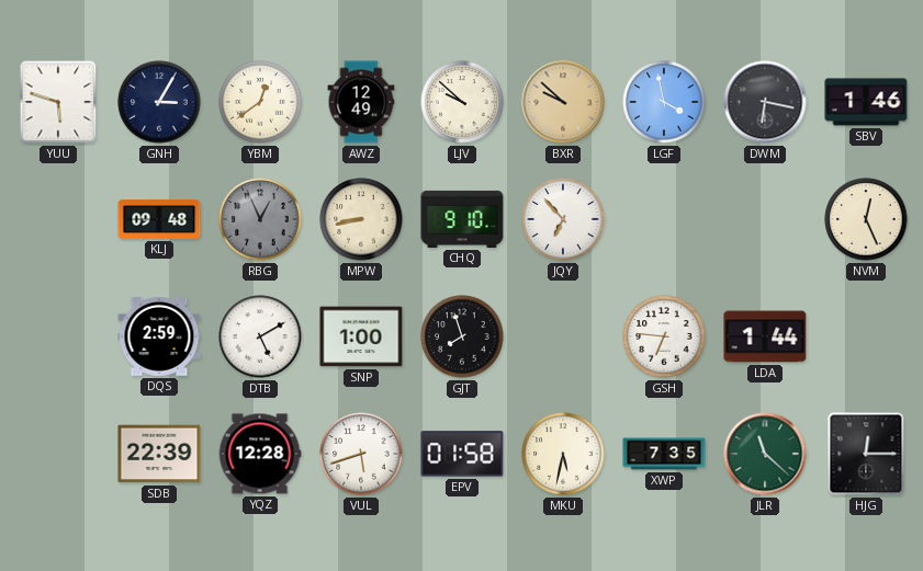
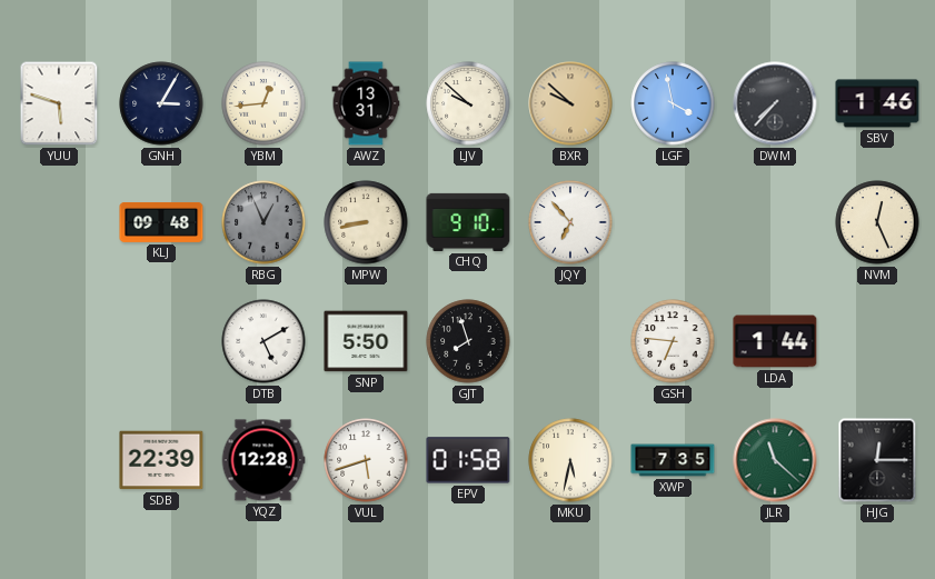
YBM: 12:39 -> 12:44
AWZ: 12:49 -> 13:31
DWM: 6:17 -> 7:37
DQS: 2:59 -> none
SNP: 1:00 -> 5:50
